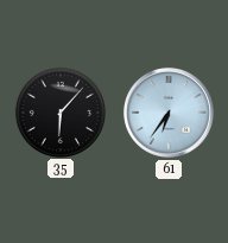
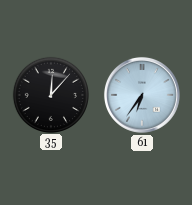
35: 6:07 -> 12:07
